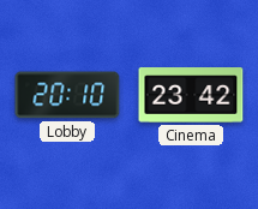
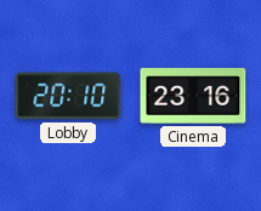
Cinema: 23:42 -> 23:16
